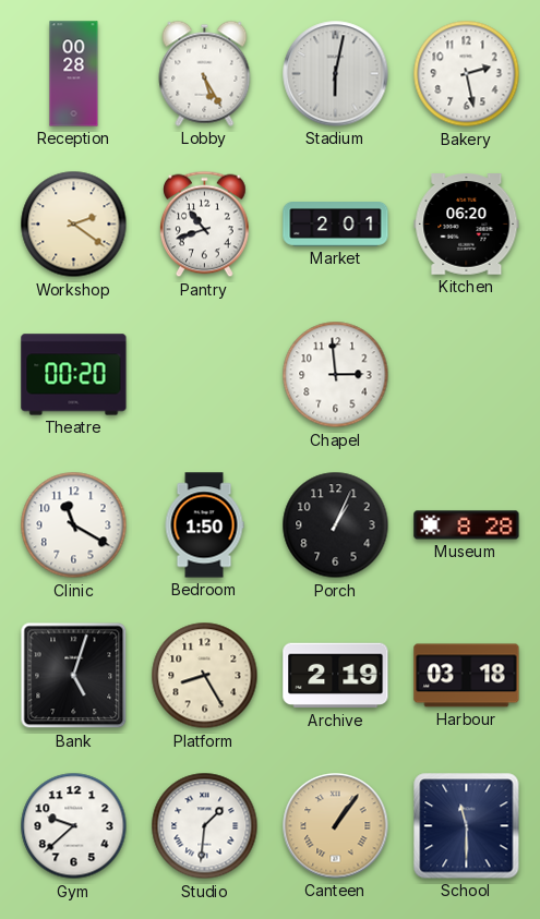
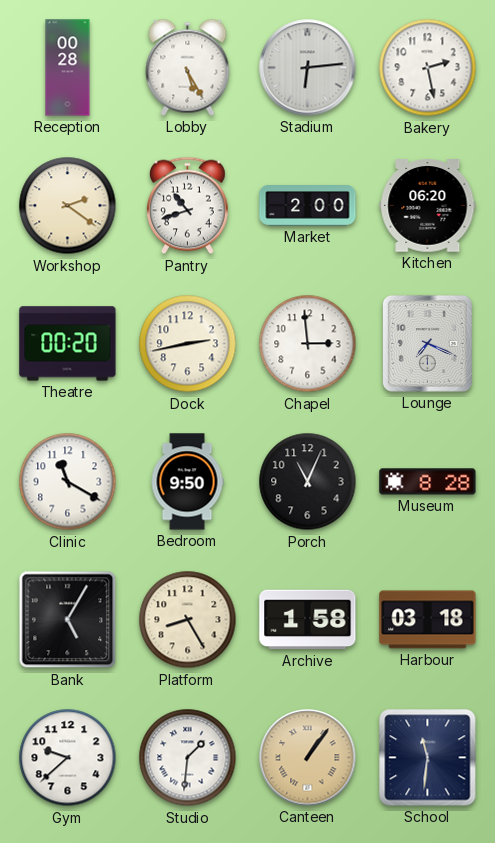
Stadium: 6:02 -> 6:14
Market: 2:01 -> 2:00
Dock: none -> 2:43
Lounge: none -> 7:19
Bedroom: 1:50 -> 9:50
Porch: 1:04 -> 11:04
Bank: 5:03 -> 5:05
Archive: 2:19 -> 1:58
School: 11:30 -> 11:31
